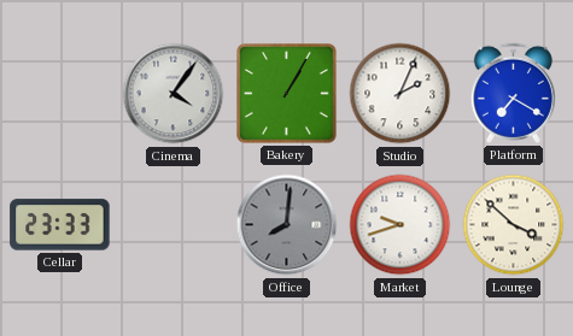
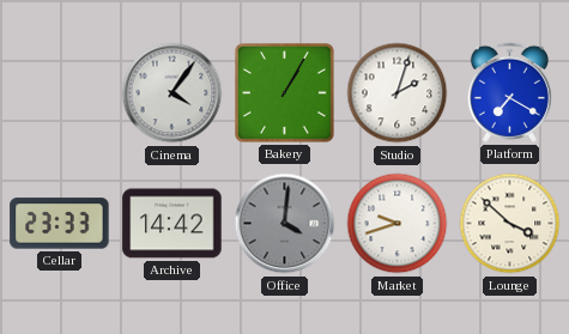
Studio: 2:04 -> 2:03
Archive: none -> 14:42
Office: 8:01 -> 4:01
